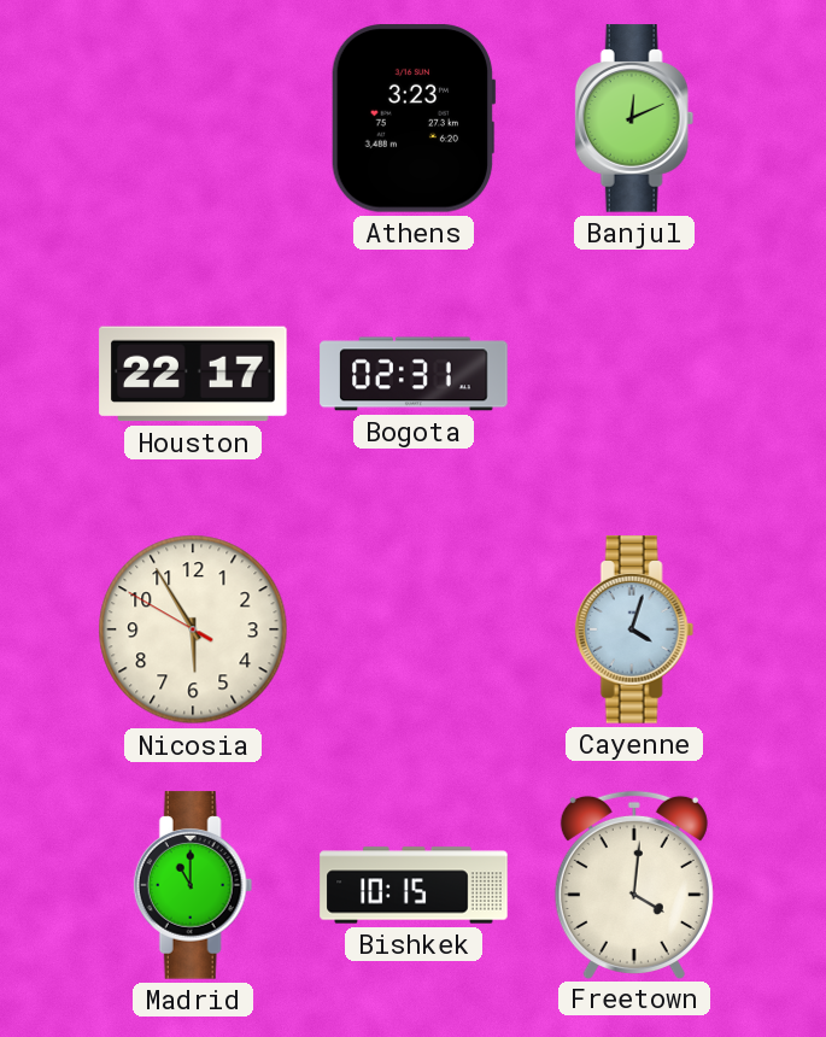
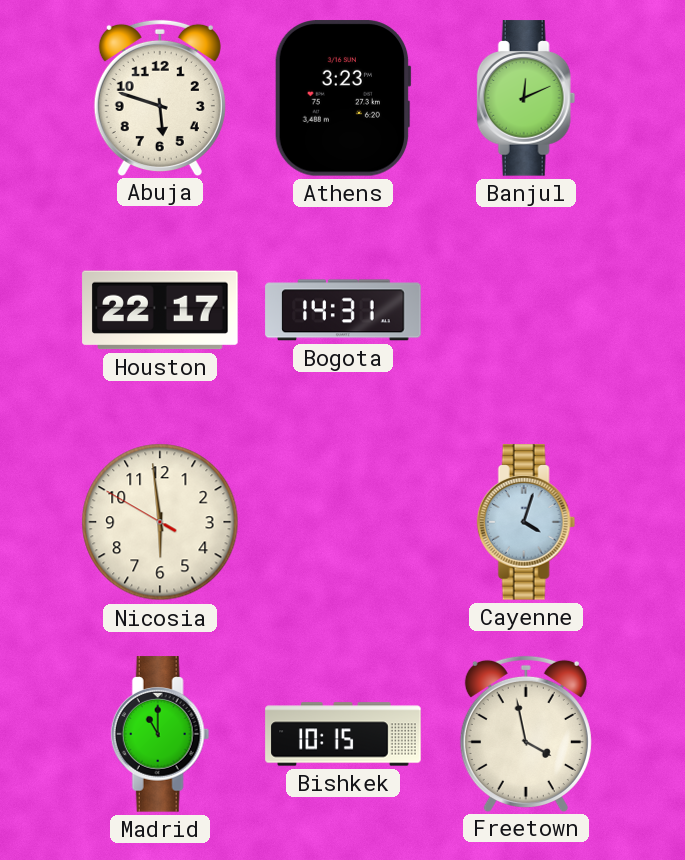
Abuja: none -> 5:48
Bogota: 02:31 -> 14:31
Nicosia: 5:54 -> 5:58
Freetown: 4:01 -> 3:58
